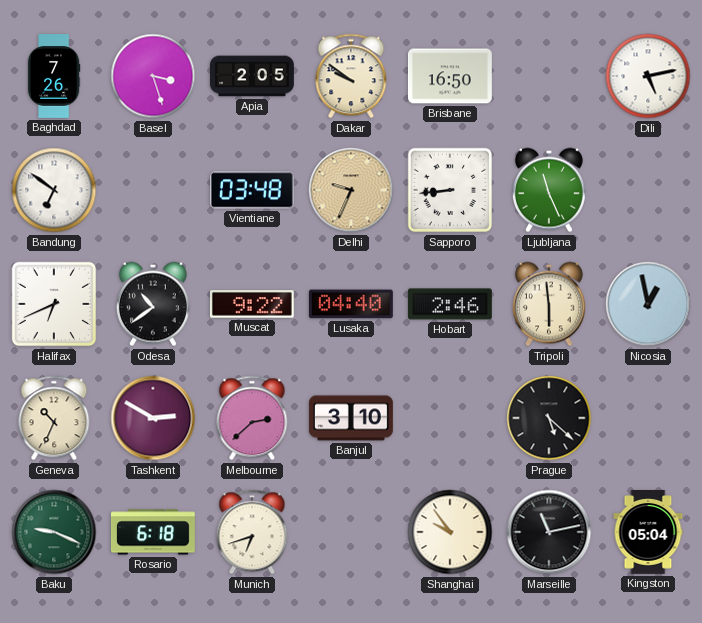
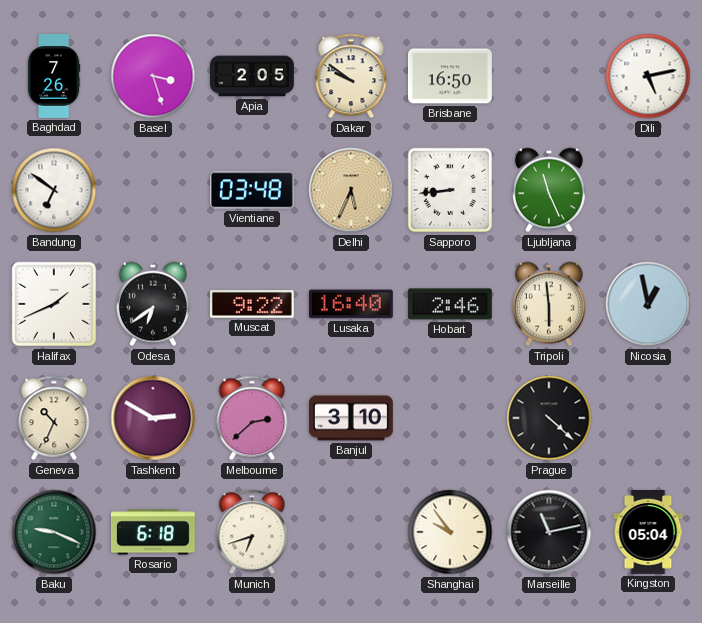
Delhi: 9:34 -> 5:34
Halifax: 6:41 -> 1:41
Odesa: 10:39 -> 6:39
Lusaka: 04:40 -> 16:40
Prague: 5:22 -> 4:22
